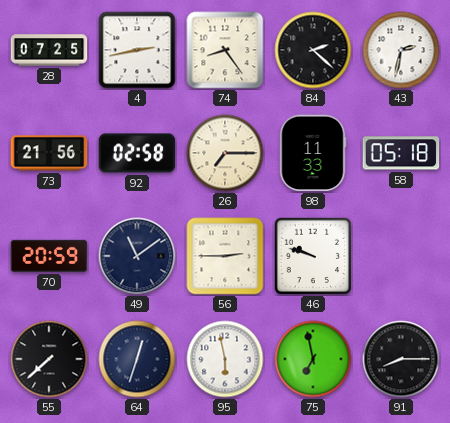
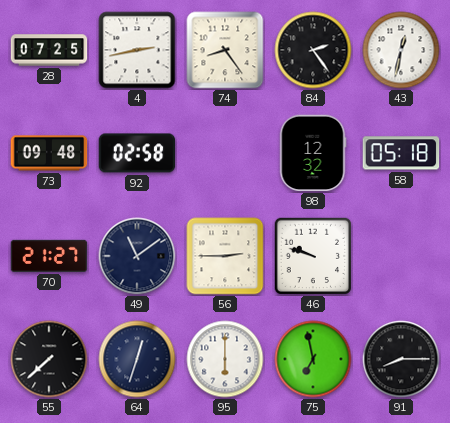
84: 2:22 -> 2:24
43: 2:32 -> 12:32
73: 21:56 -> 09:48
26: 7:15 -> none
98: 11:33 -> 12:32
70: 20:59 -> 21:27
95: 5:58 -> 6:00
